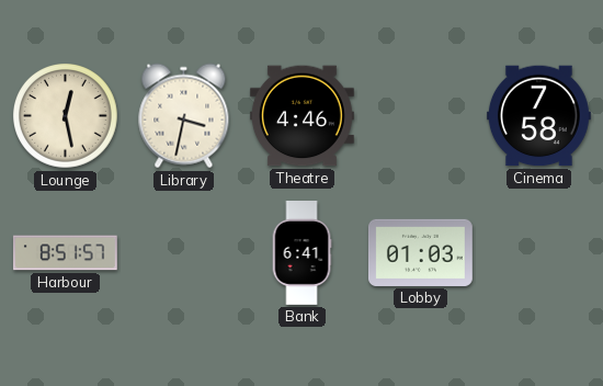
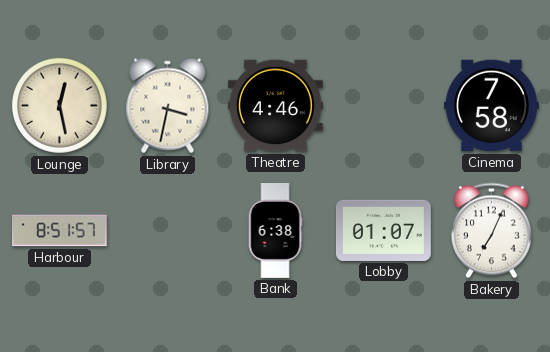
Bank: 6:41 -> 6:38
Lobby: 01:03 -> 01:07
Bakery: none -> 7:04
